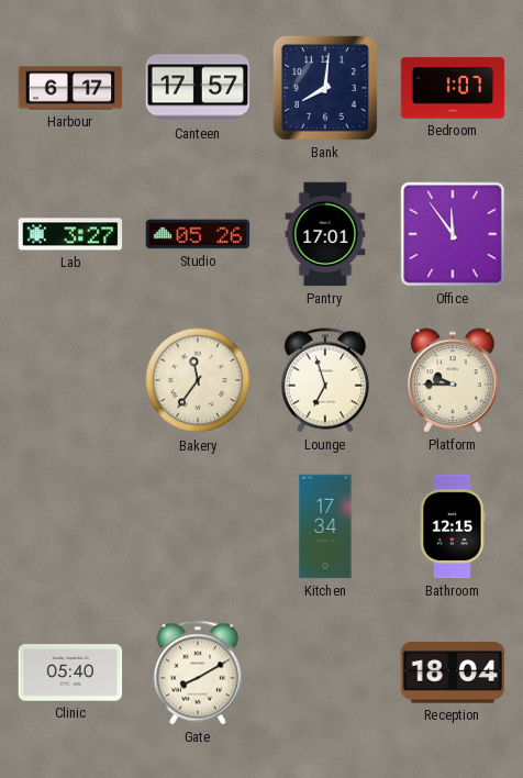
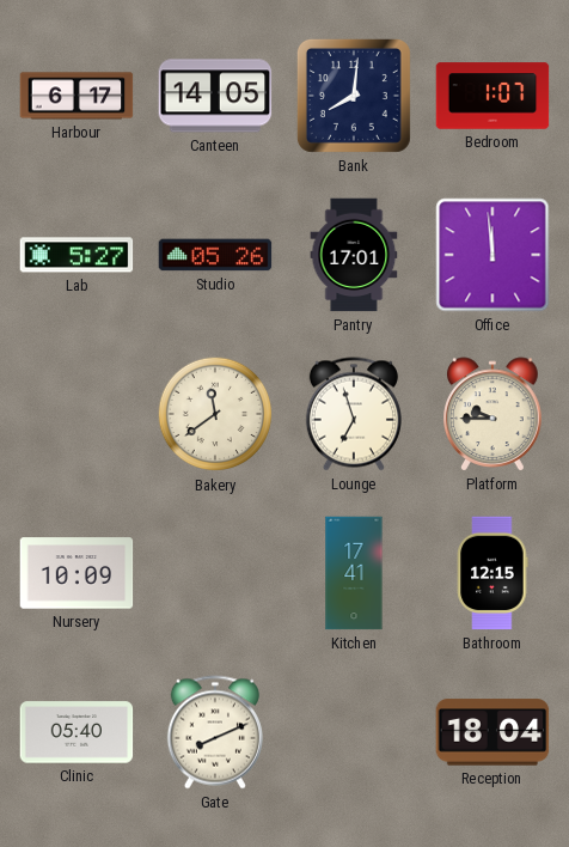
Canteen: 17:57 -> 14:05
Lab: 3:27 -> 5:27
Office: 11:54 -> 11:59
Bakery: 11:36 -> 11:39
Nursery: none -> 10:09
Kitchen: 17:34 -> 17:41
Gate: 8:10 -> 8:11
